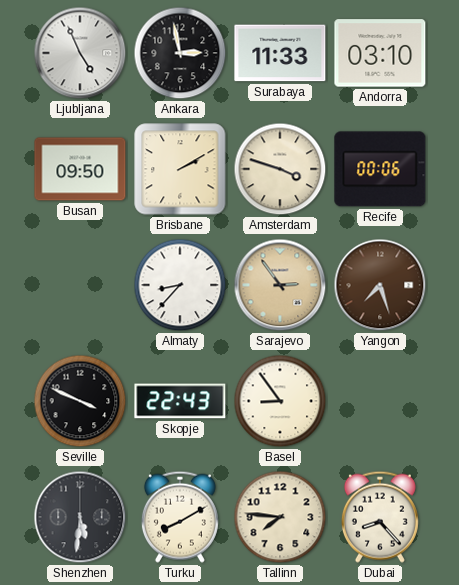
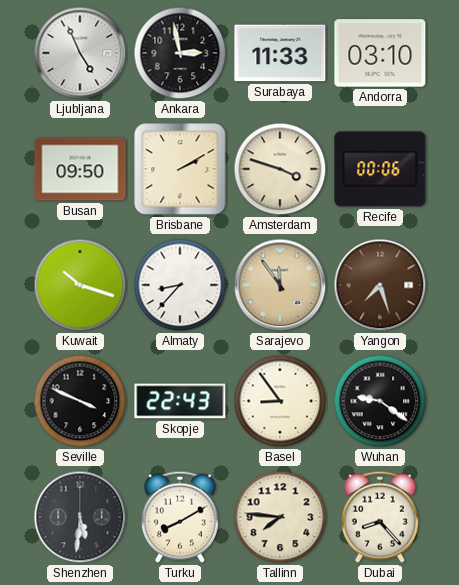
Kuwait: none -> 10:18
Sarajevo: 2:54 -> 11:54
Wuhan: none -> 9:21
